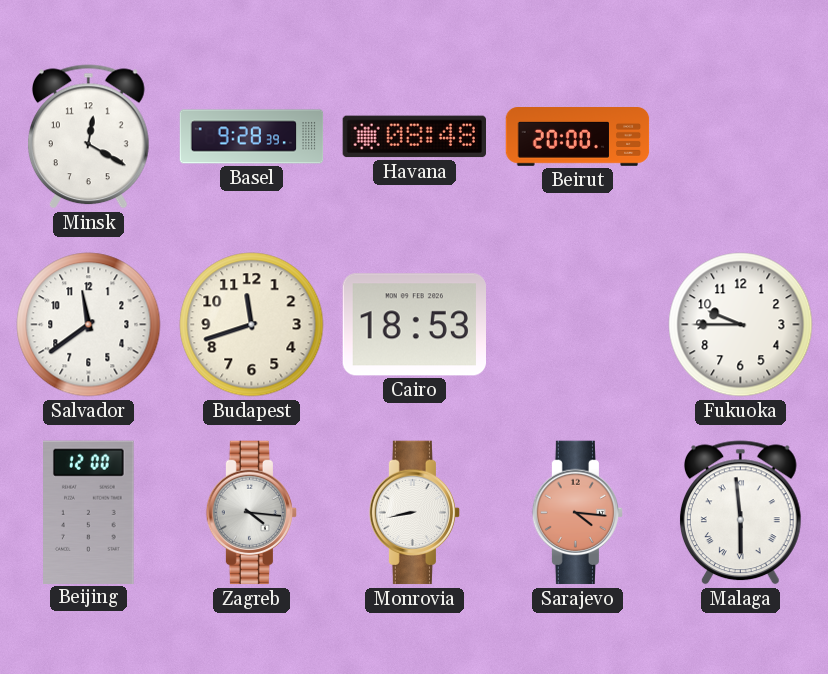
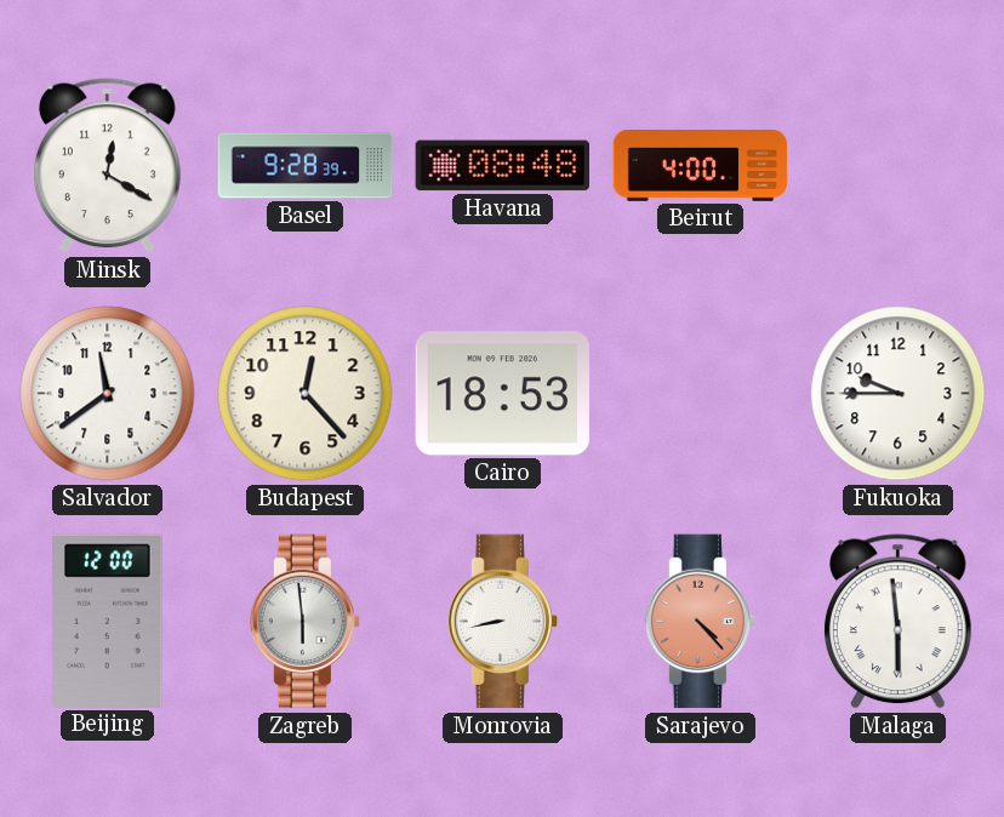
Beirut: 20:00 -> 4:00
Budapest: 11:42 -> 12:23
Zagreb: 4:16 -> 5:59
Sarajevo: 4:16 -> 4:23
